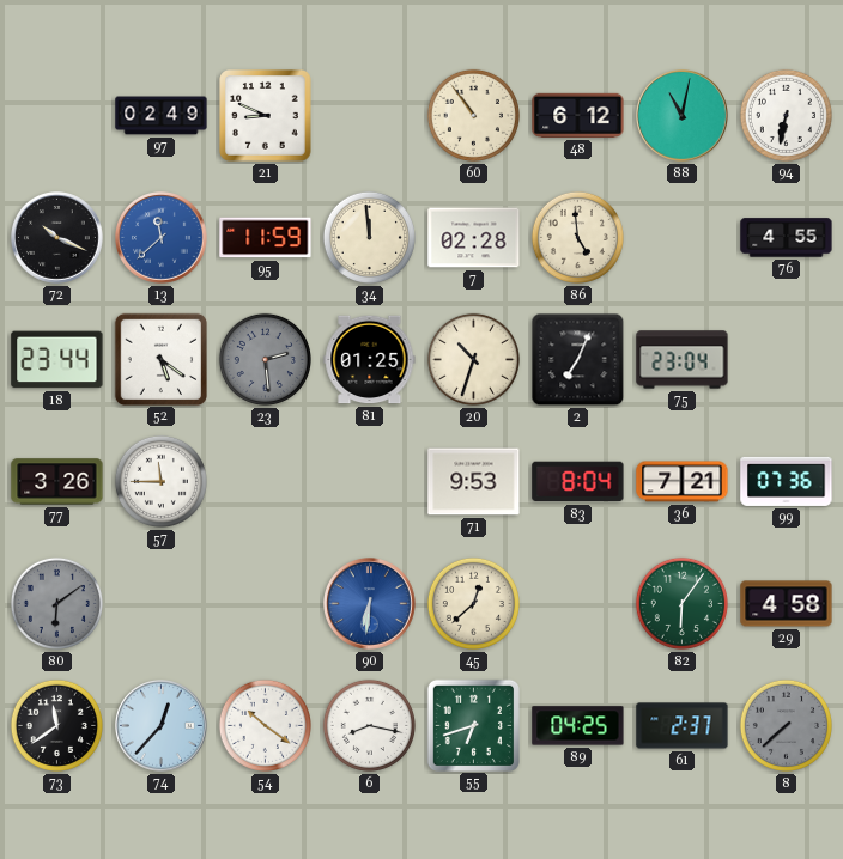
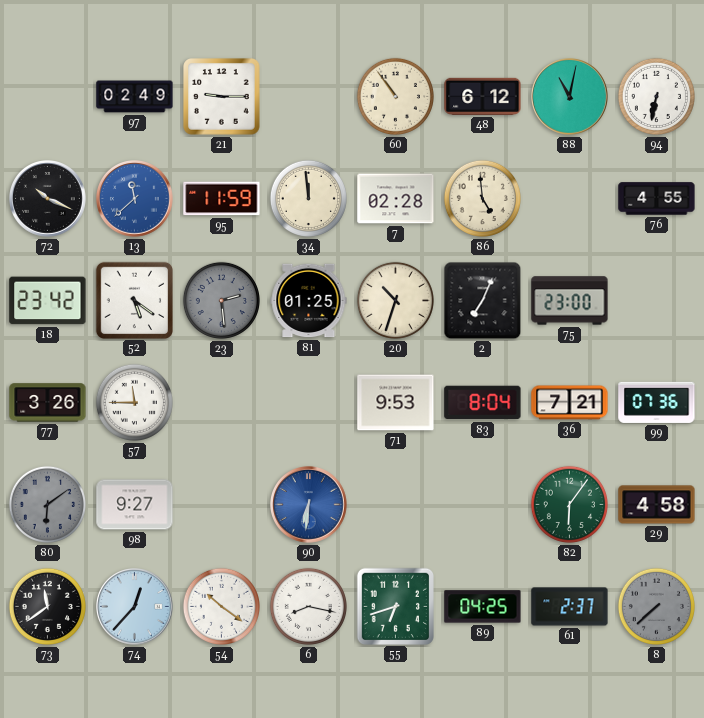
21: 8:49 -> 9:15
18: 23:44 -> 23:42
75: 23:04 -> 23:00
98: none -> 9:27
45: 12:38 -> none
